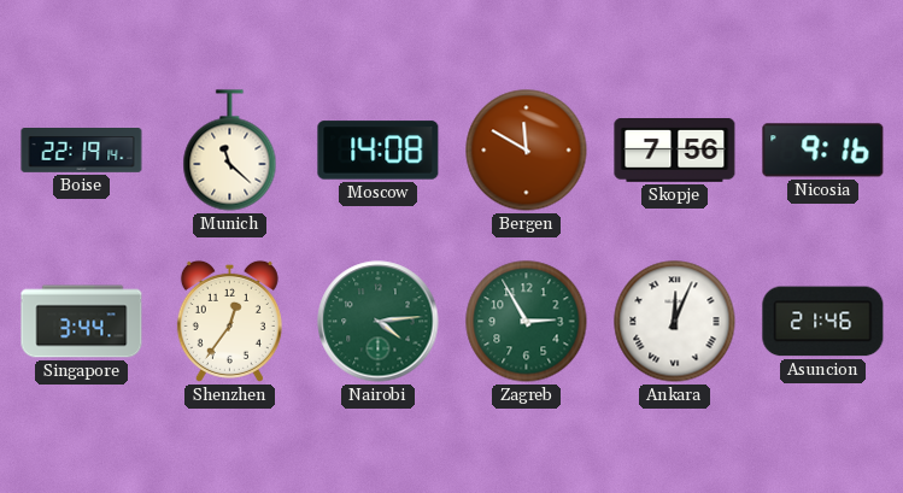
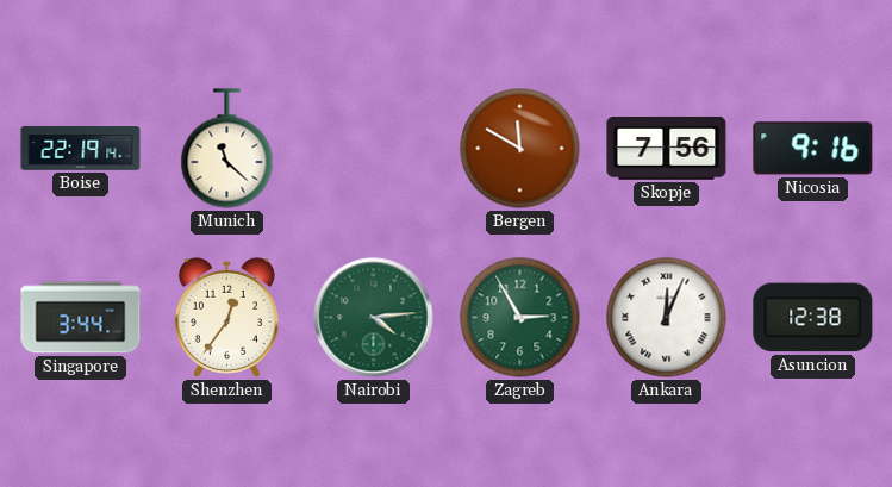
Moscow: 14:08 -> none
Asuncion: 21:46 -> 12:38
